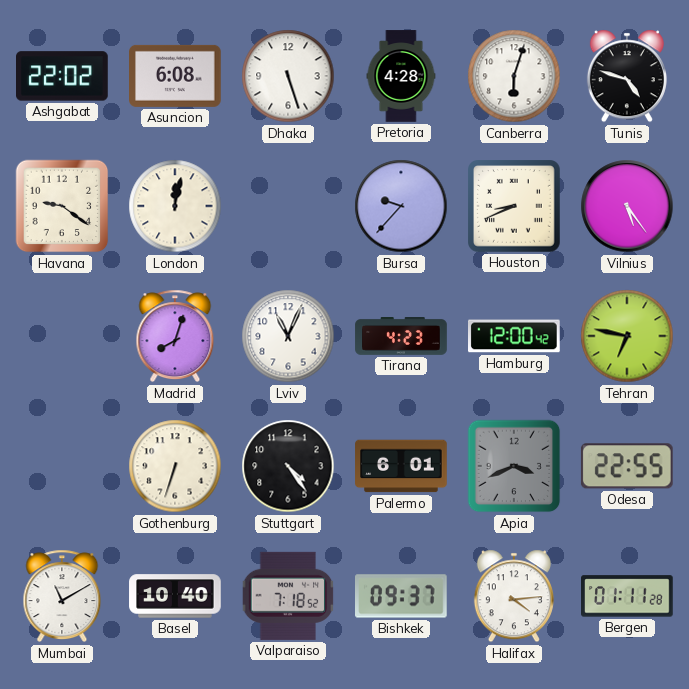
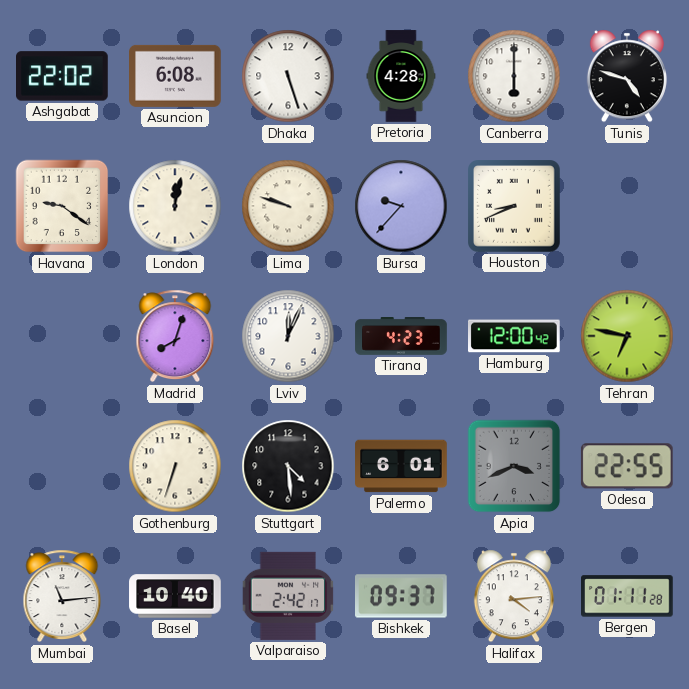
Canberra: 6:03 -> 6:00
Lima: none -> 9:48
Vilnius: 5:24 -> none
Lviv: 11:04 -> 12:04
Stuttgart: 4:24 -> 4:29
Mumbai: 11:10 -> 11:14
Valparaiso: 7:18 -> 2:42
